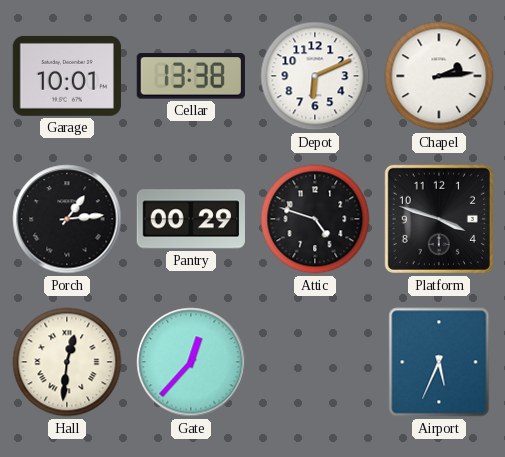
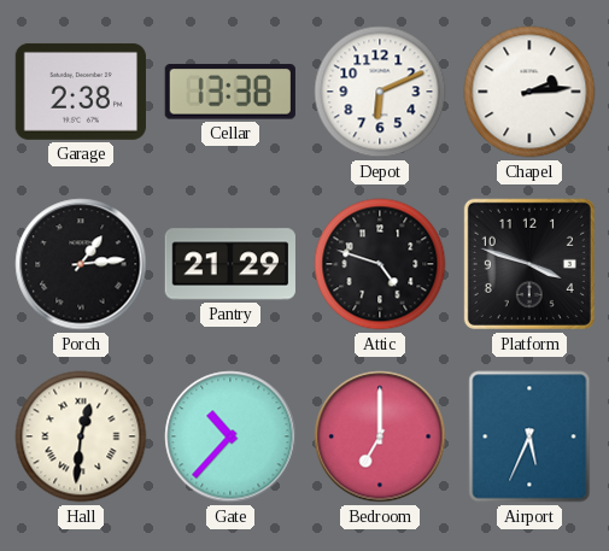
Garage: 10:01 -> 2:38
Pantry: 00:29 -> 21:29
Gate: 12:37 -> 10:37
Bedroom: none -> 7:00
